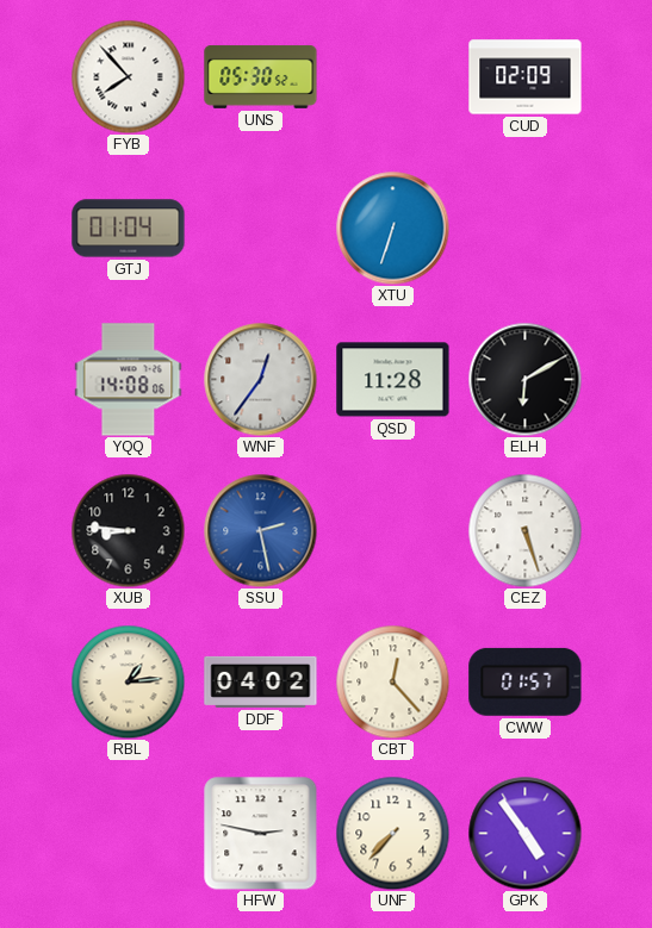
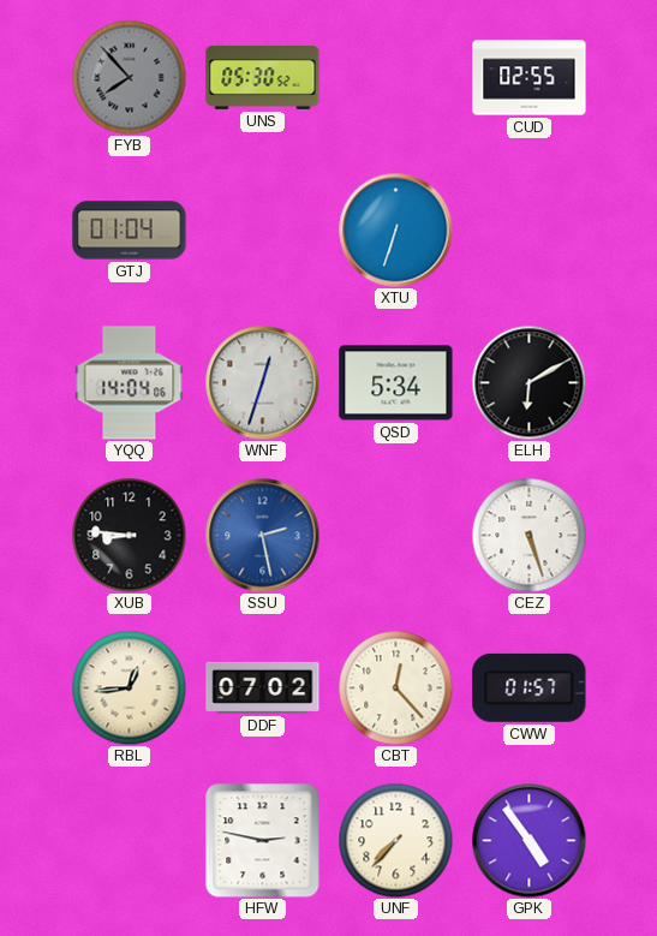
FYB dial: white -> grey
CUD: 02:09 -> 02:55
YQQ: 14:08 -> 14:04
WNF: 12:36 -> 12:33
QSD: 11:28 -> 5:34
RBL: 1:14 -> 12:44
DDF: 04:02 -> 07:02
